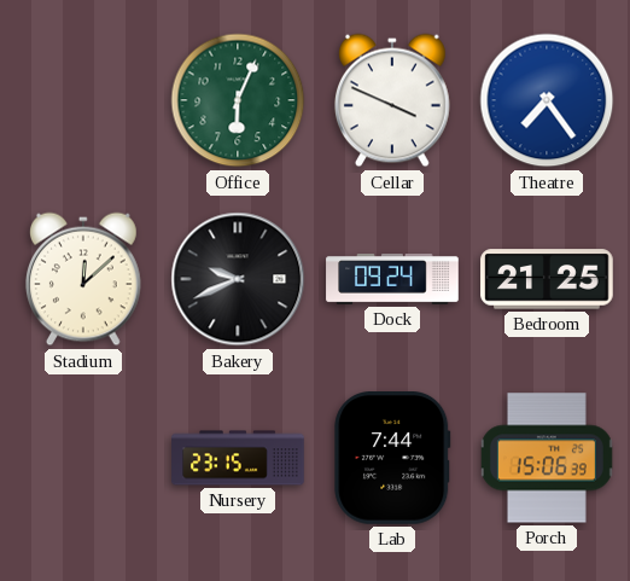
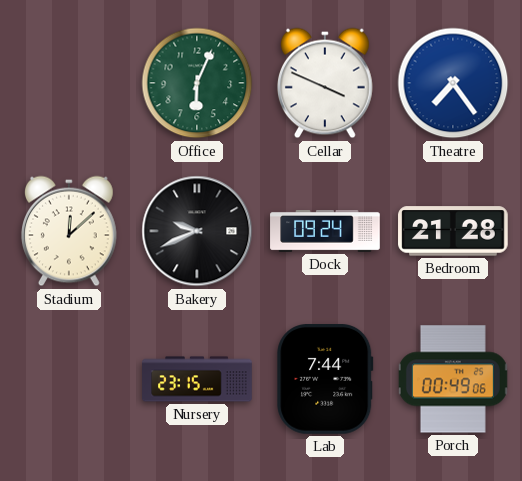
Bedroom: 21:25 -> 21:28
Porch: 15:06 -> 00:49
